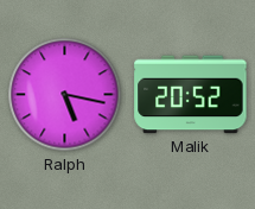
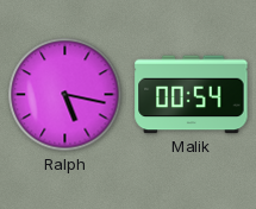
Malik: 20:52 -> 00:54
